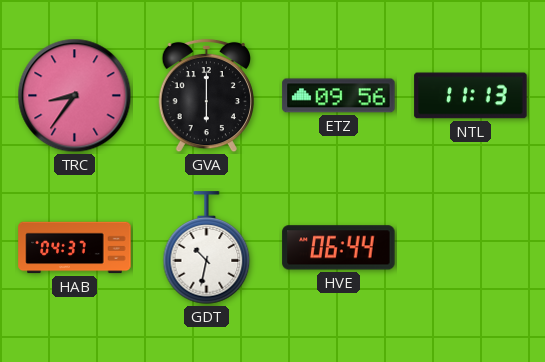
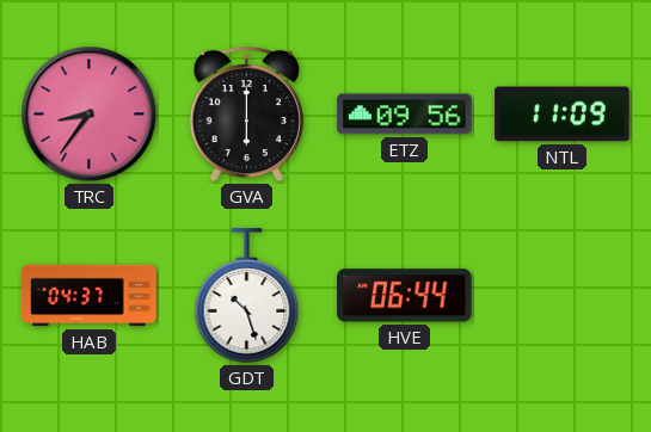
NTL: 11:13 -> 11:09
GDT: 10:32 -> 10:27
